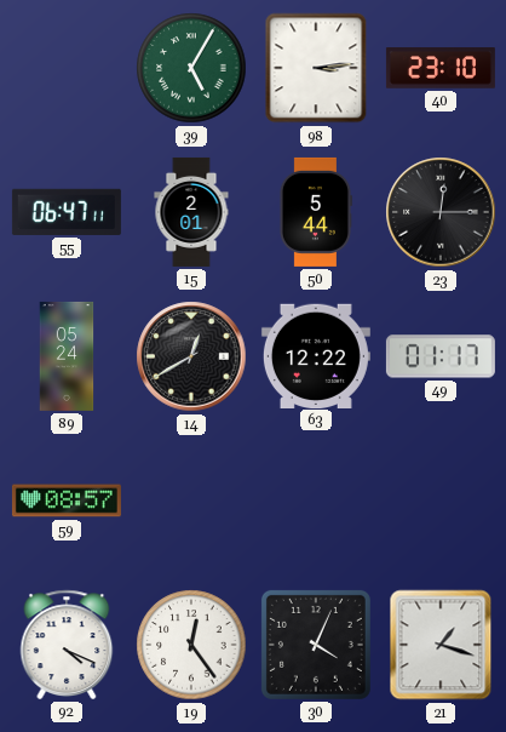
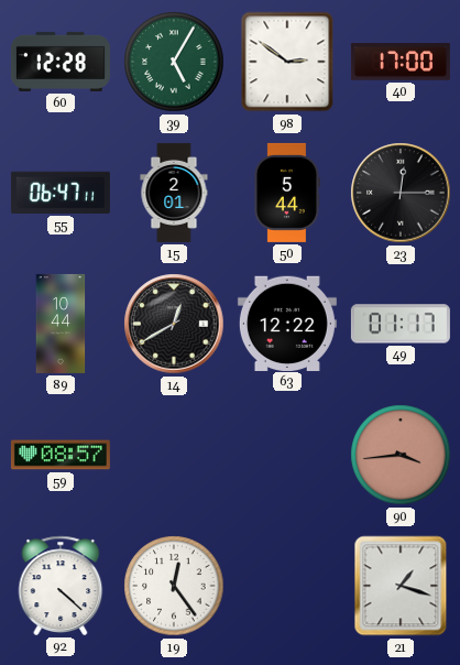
60: none -> 12:28
98: 3:14 -> 2:51
40: 23:10 -> 17:00
89: 05:24 -> 10:44
90: none -> 3:44
92: 4:19 -> 4:22
30: 4:04 -> none
